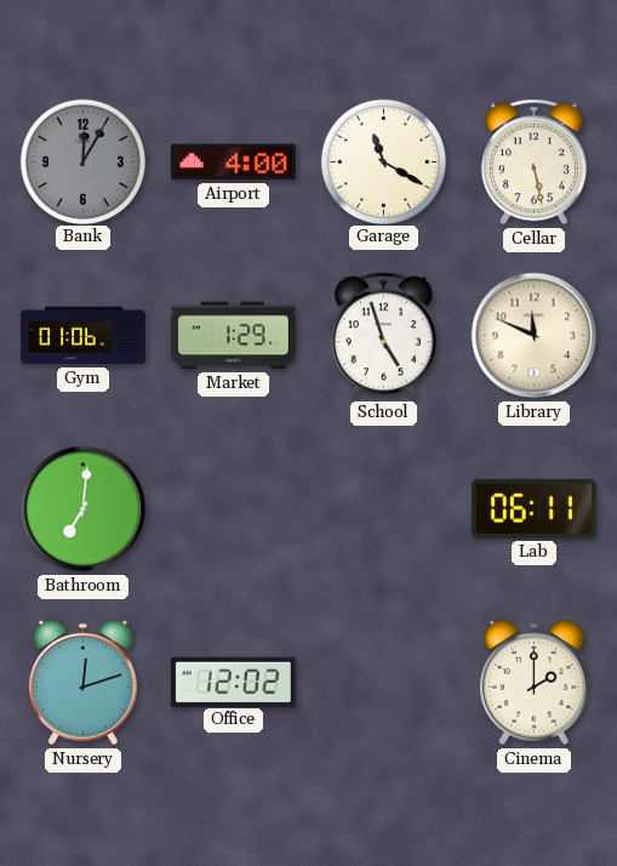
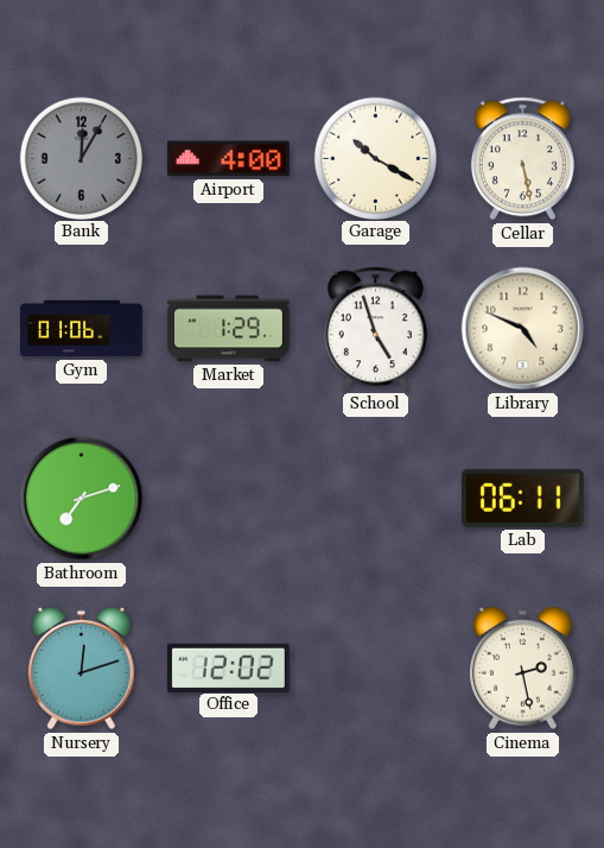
Garage: 11:20 -> 10:20
Library: 11:49 -> 4:49
Bathroom: 7:01 -> 7:12
Cinema: 2:00 -> 2:28
